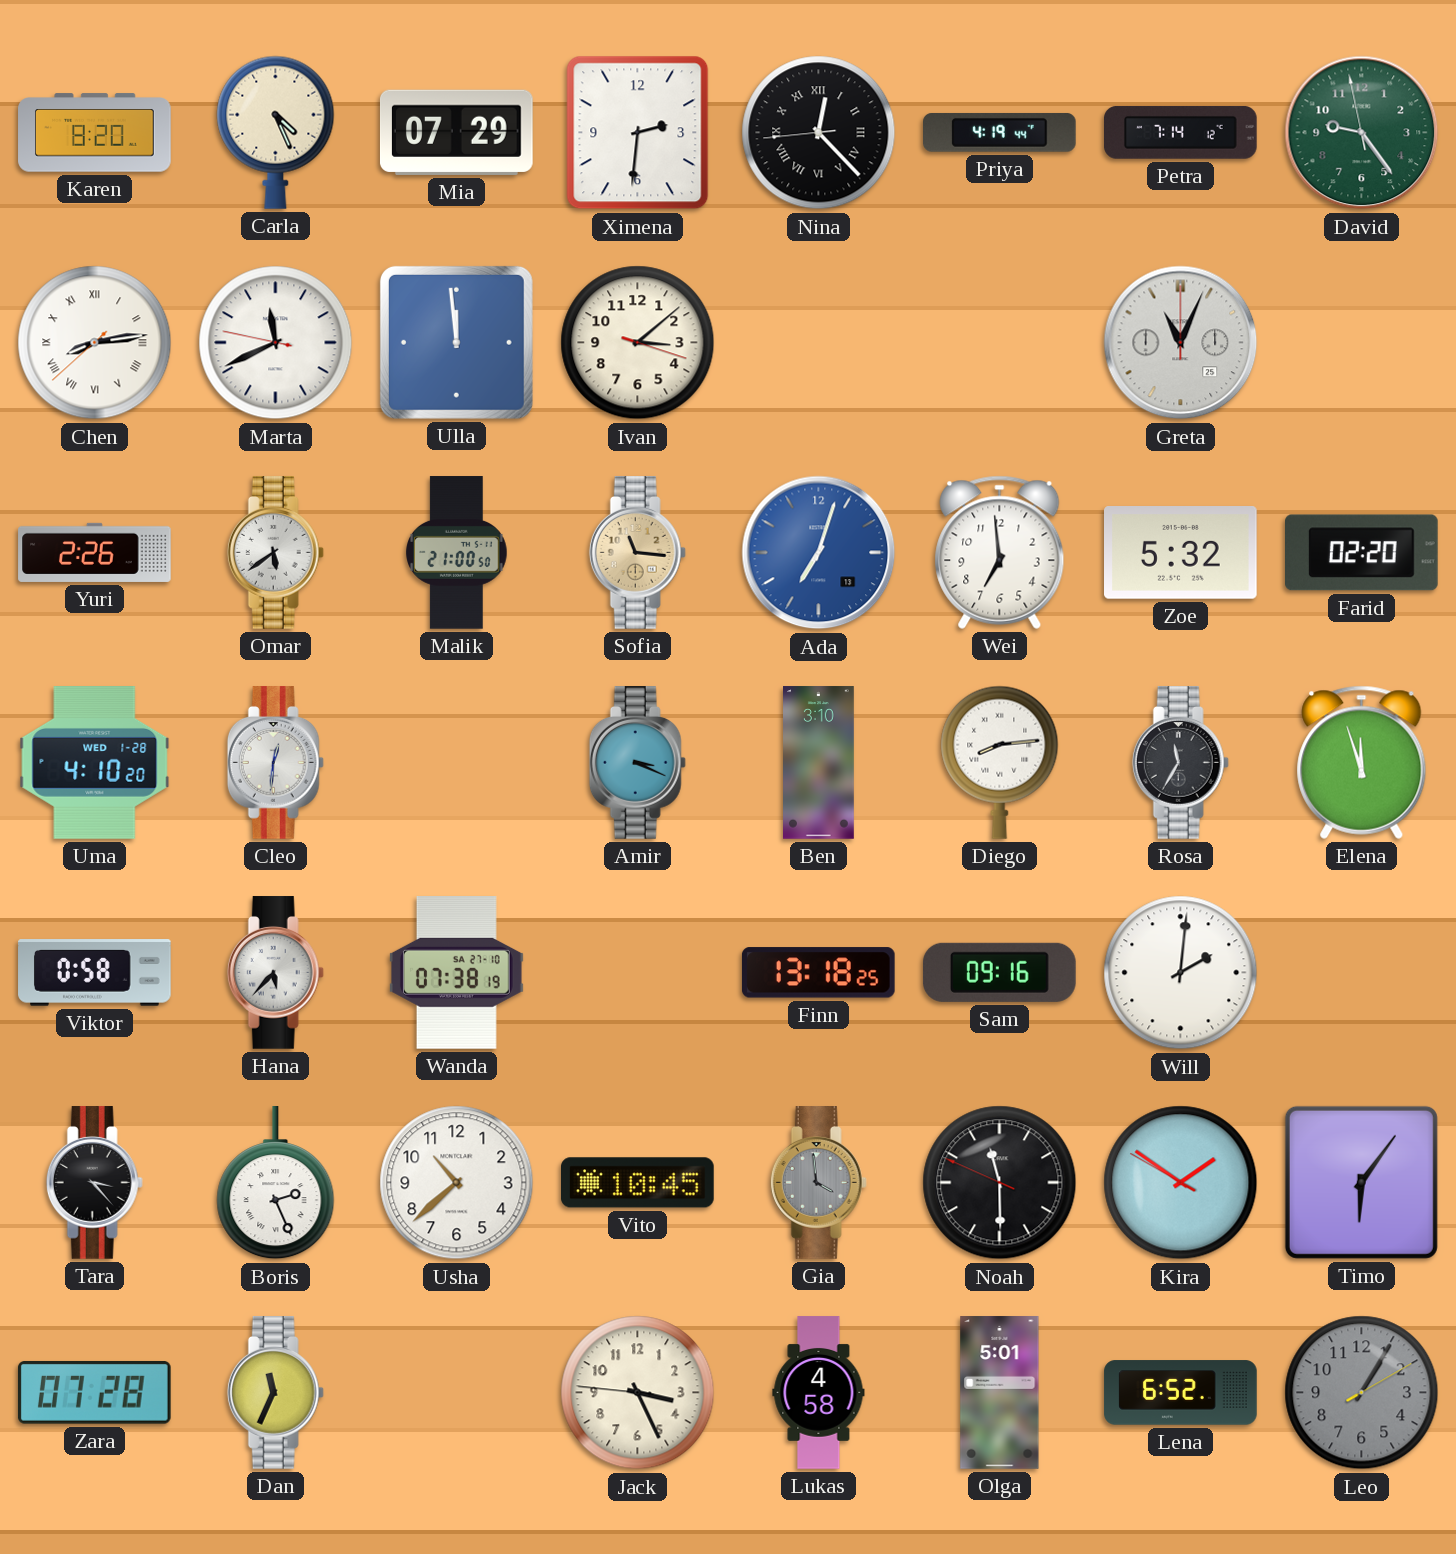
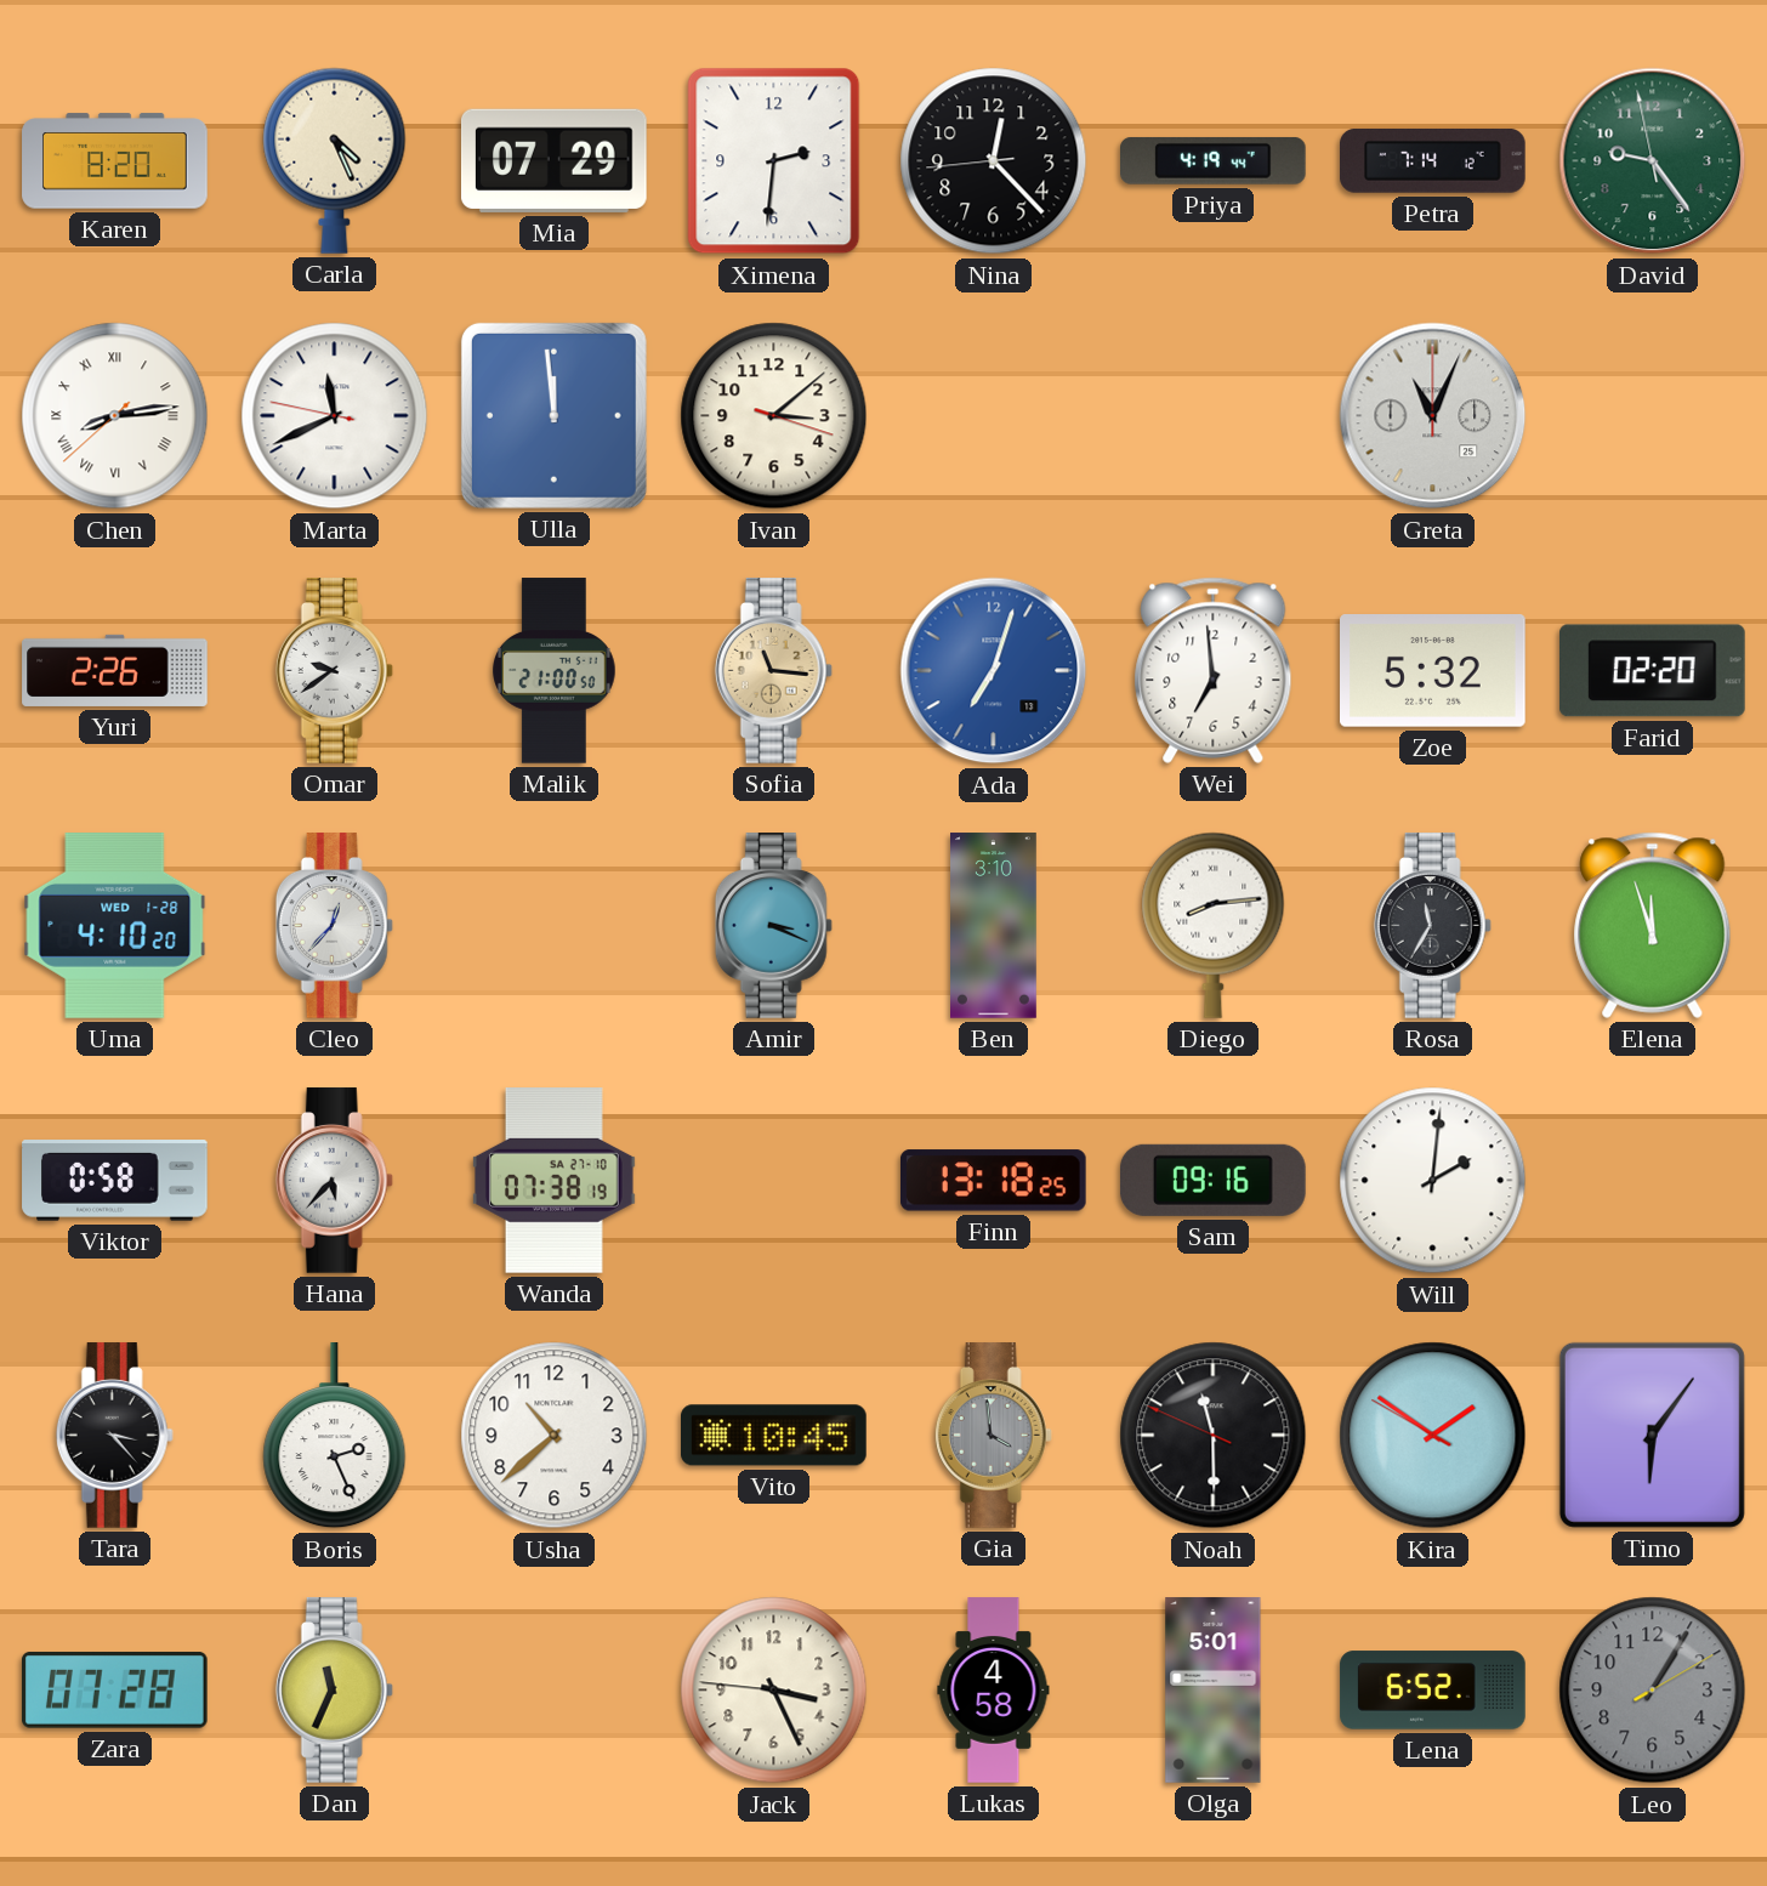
Nina numerals: Roman -> Arabic
Omar: 5:39 -> 9:39
Cleo: 12:31 -> 12:37
